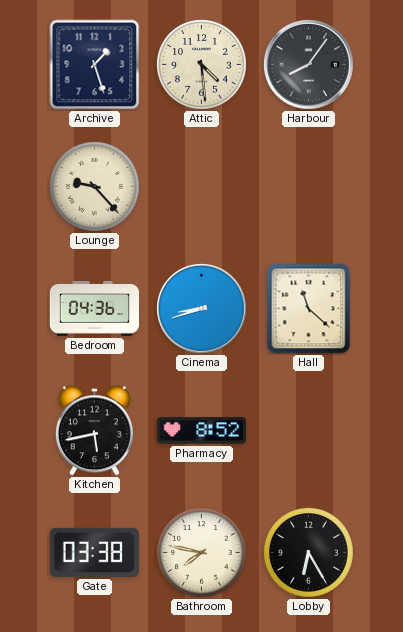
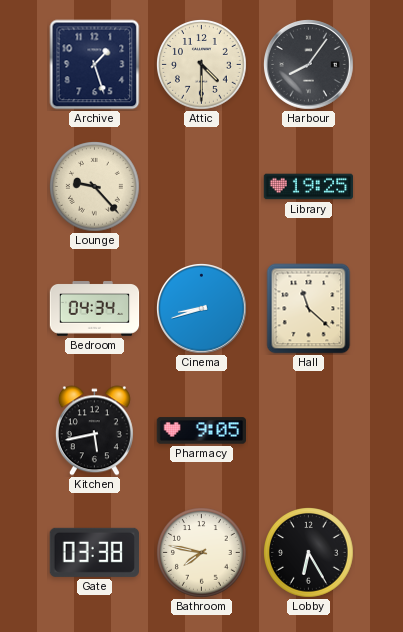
Attic: 4:29 -> 4:30
Library: none -> 19:25
Bedroom: 04:36 -> 04:34
Pharmacy: 8:52 -> 9:05
